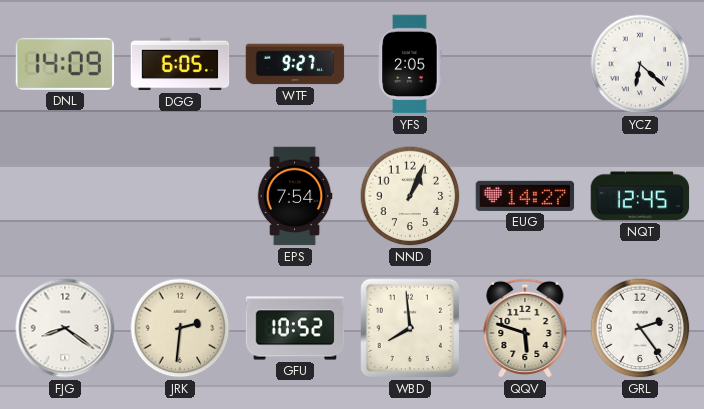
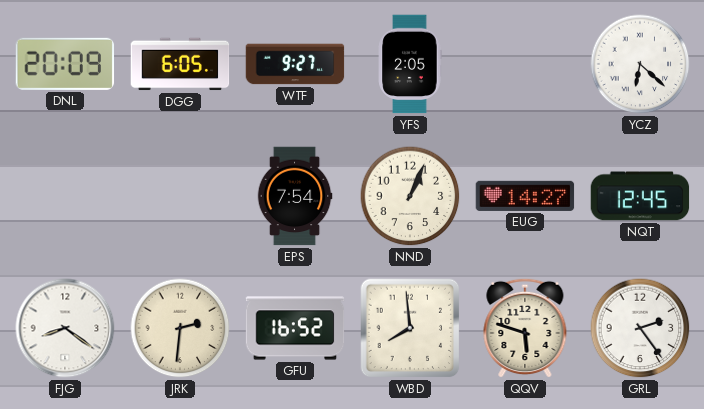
DNL: 14:09 -> 20:09
GFU: 10:52 -> 16:52
